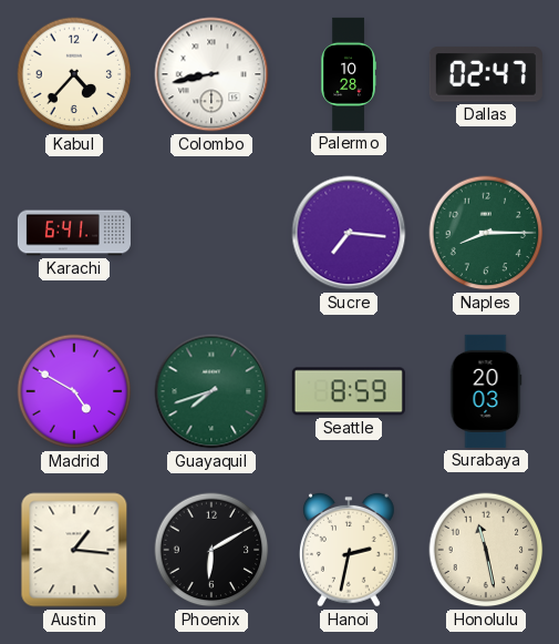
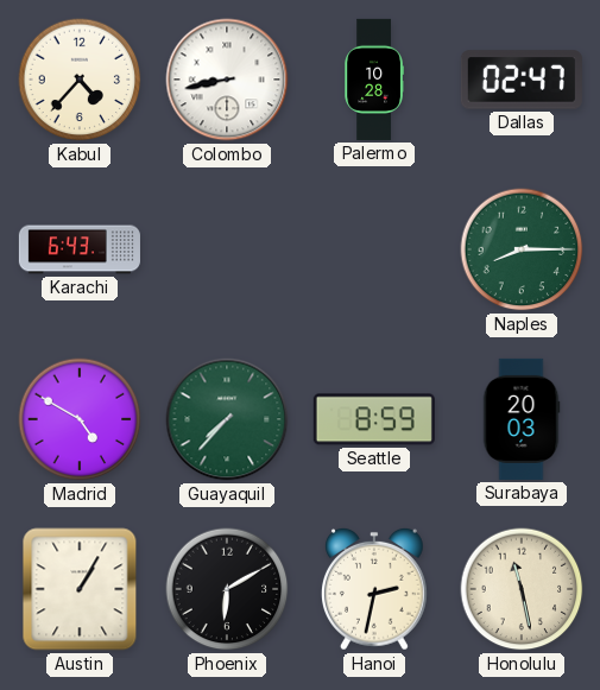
Karachi: 6:41 -> 6:43
Sucre: 7:16 -> none
Guayaquil: 7:42 -> 7:37
Austin: 1:16 -> 1:05
